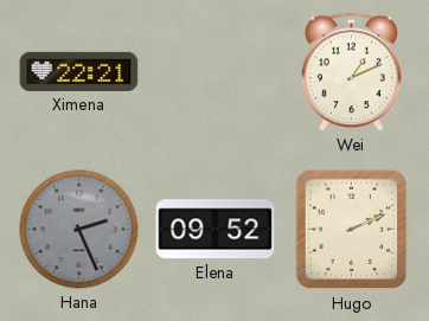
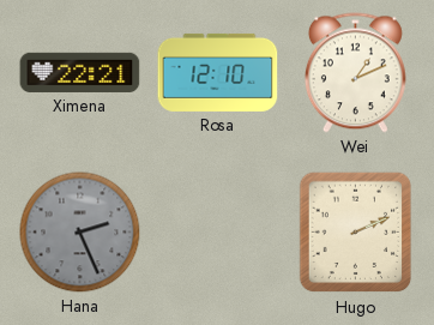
Rosa: none -> 12:10
Elena: 09:52 -> none
